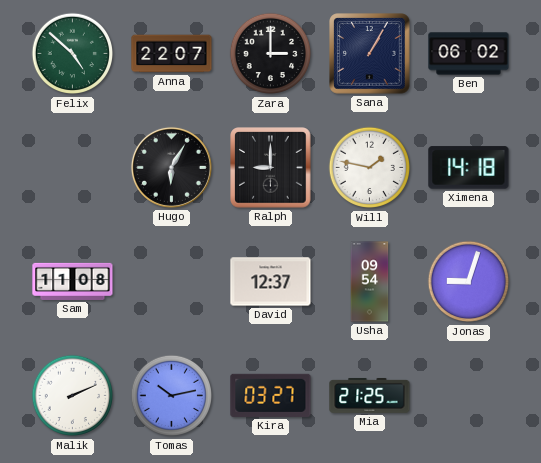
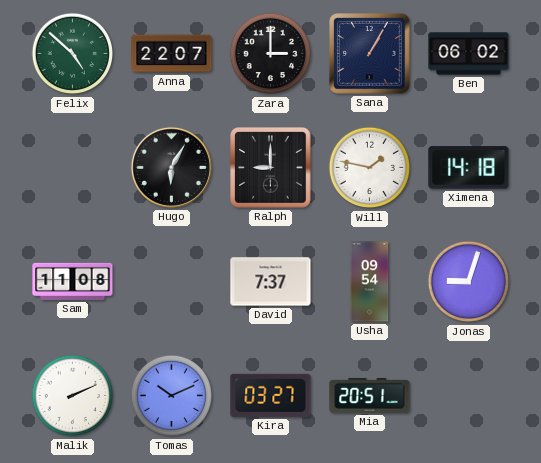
David: 12:37 -> 7:37
Tomas: 10:13 -> 10:11
Mia: 21:25 -> 20:51
